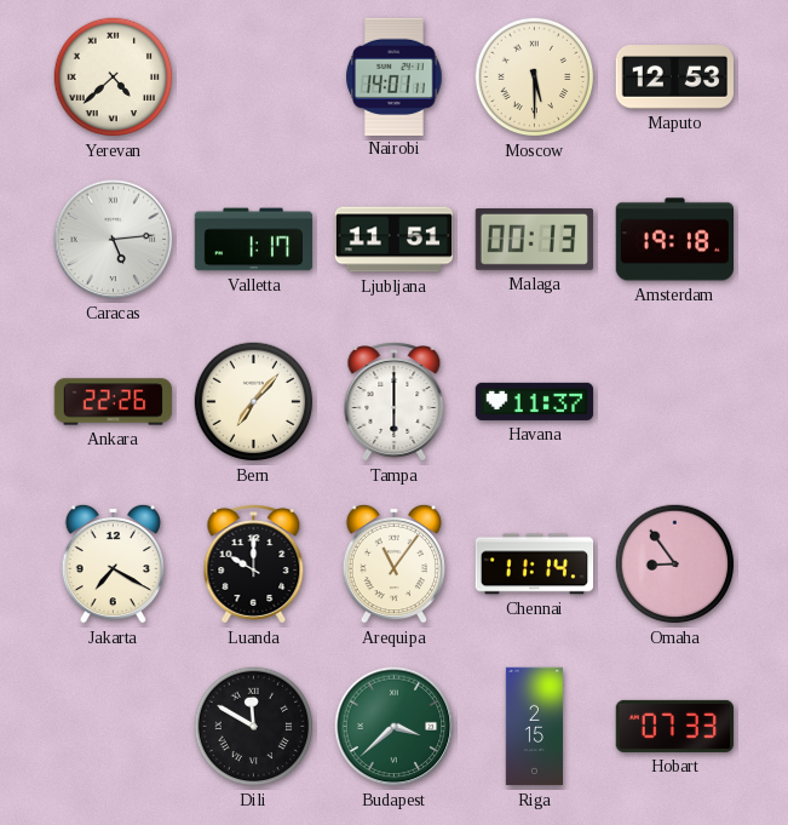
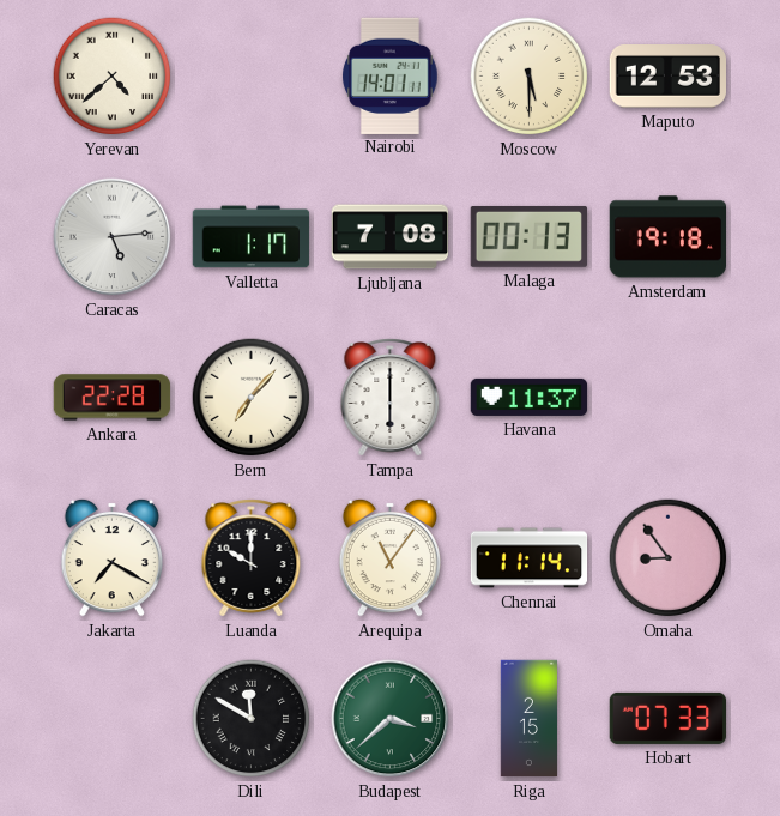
Ljubljana: 11:51 -> 7:08
Ankara: 22:26 -> 22:28
